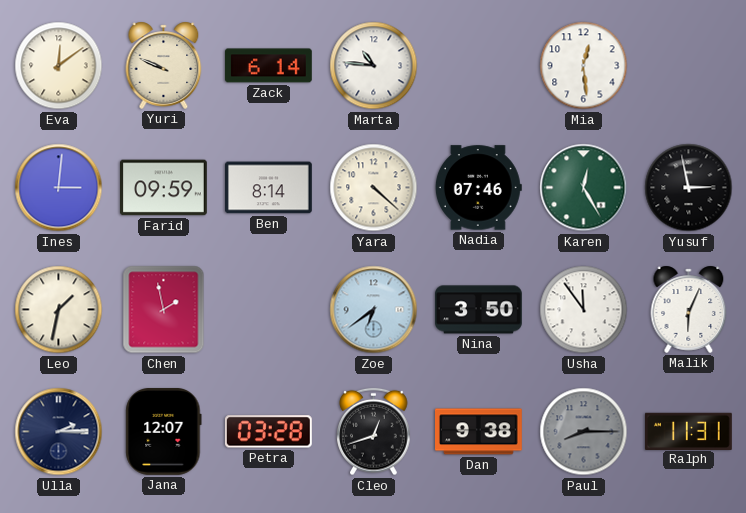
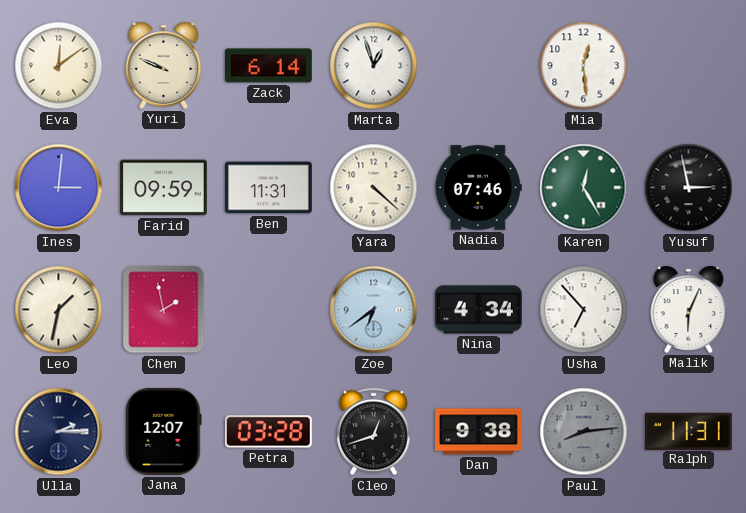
Marta: 10:46 -> 12:57
Ben: 8:14 -> 11:31
Nina: 3:50 -> 4:34
Usha: 11:54 -> 6:53
Paul: 8:15 -> 8:14
